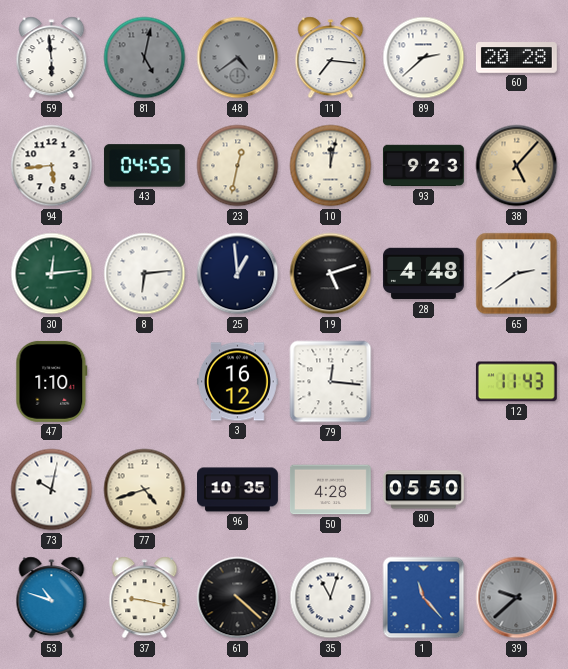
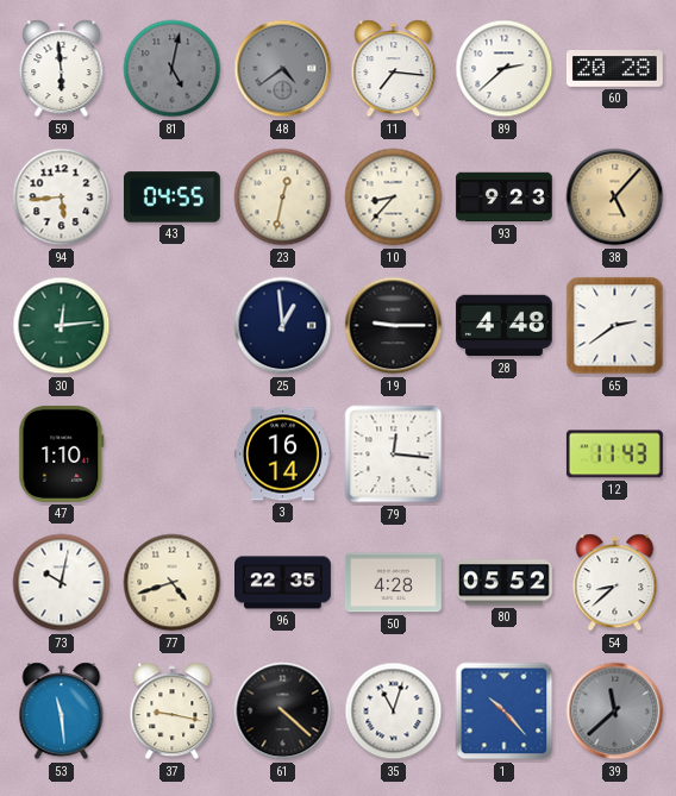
10: 12:02 -> 8:37
8: 6:14 -> none
19: 5:12 -> 9:15
3: 16:12 -> 16:14
96: 10:35 -> 22:35
80: 05:50 -> 05:52
54: none -> 8:38
53: 10:48 -> 11:29
1: 11:23 -> 10:23
39: 9:38 -> 11:38
